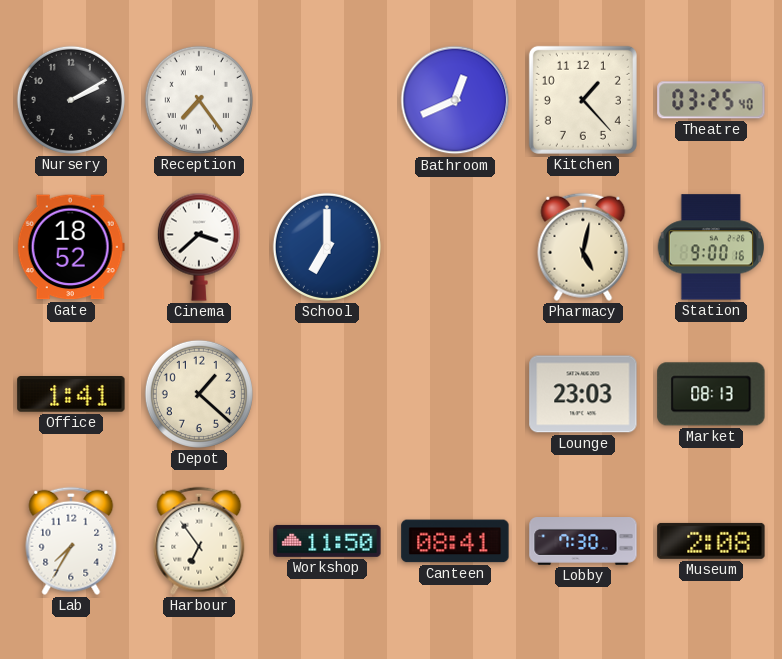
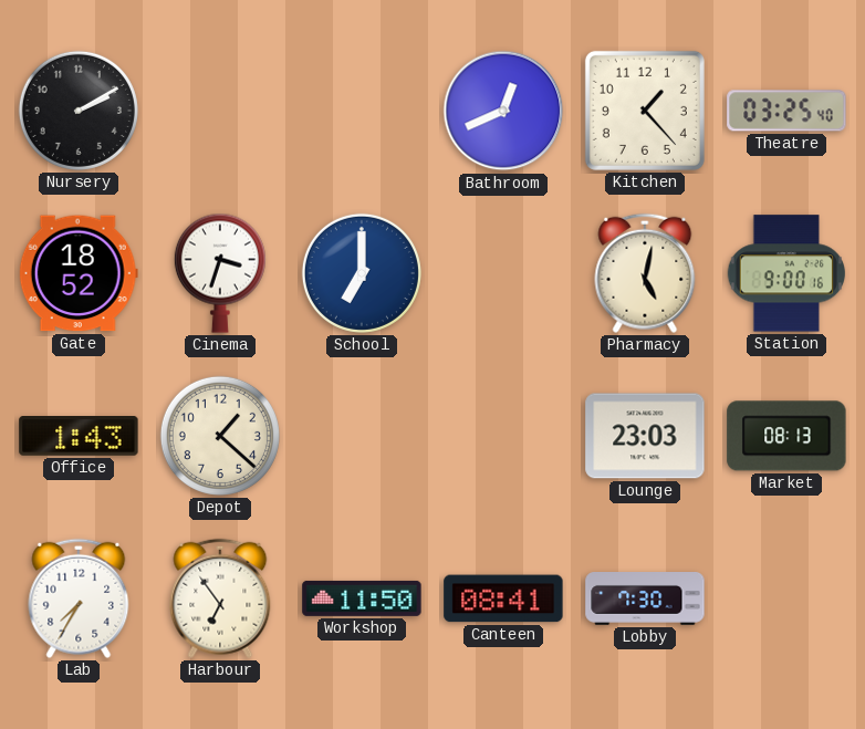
Reception: 7:24 -> none
Cinema: 3:38 -> 3:33
Office: 1:41 -> 1:43
Museum: 2:08 -> none
